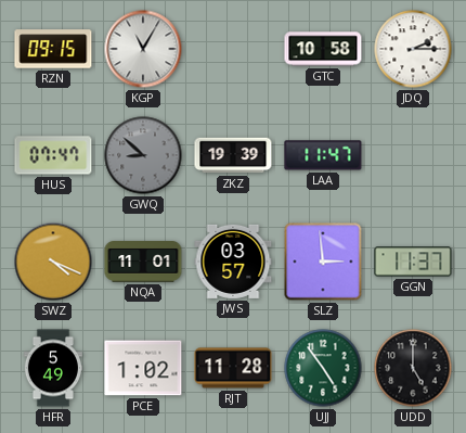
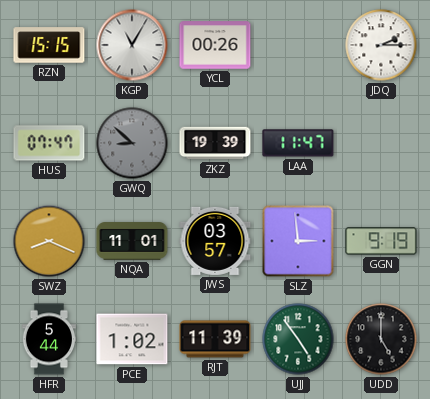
RZN: 09:15 -> 15:15
YCL: none -> 00:26
GTC: 10:58 -> none
SWZ: 4:19 -> 8:19
GGN: 11:37 -> 9:19
HFR: 5:49 -> 5:44
RJT: 11:28 -> 11:39
